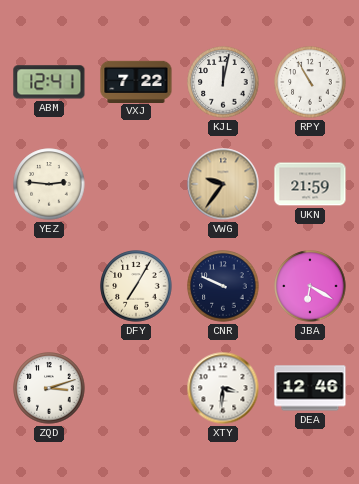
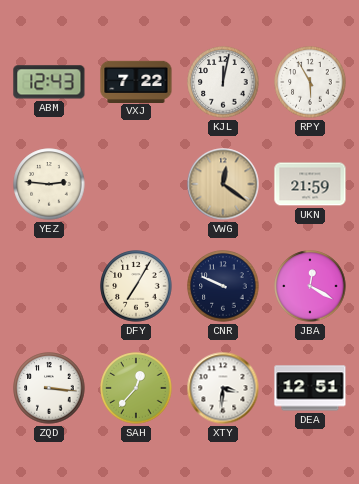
ABM: 12:41 -> 12:43
RPY: 10:55 -> 5:55
VWG: 9:36 -> 12:21
JBA: 6:20 -> 12:20
ZQD: 3:12 -> 3:16
SAH: none -> 12:37
DEA: 12:46 -> 12:51
